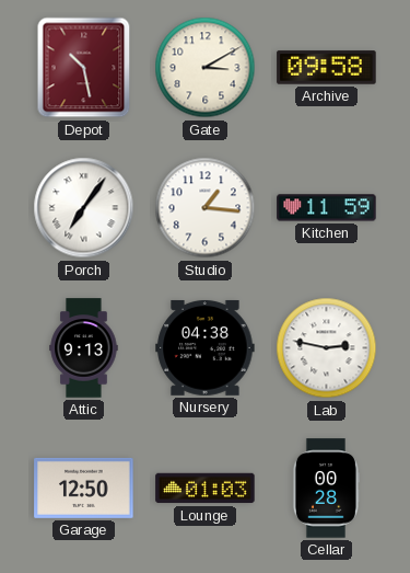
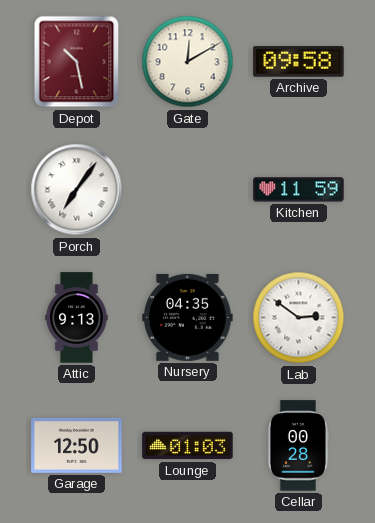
Gate: 3:10 -> 12:10
Studio: 1:16 -> none
Nursery: 04:38 -> 04:35
Lab: 2:47 -> 2:51
